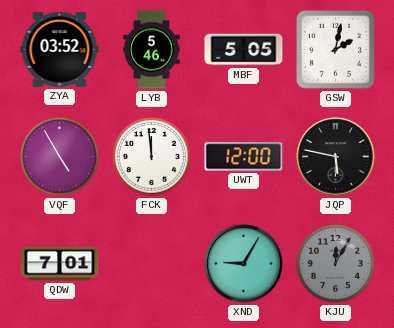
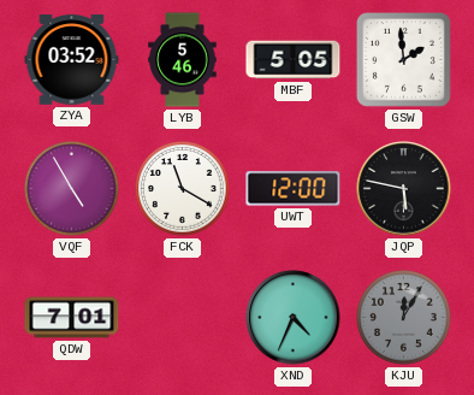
GSW: 2:02 -> 1:59
FCK: 11:59 -> 11:20
XND: 9:05 -> 4:34
